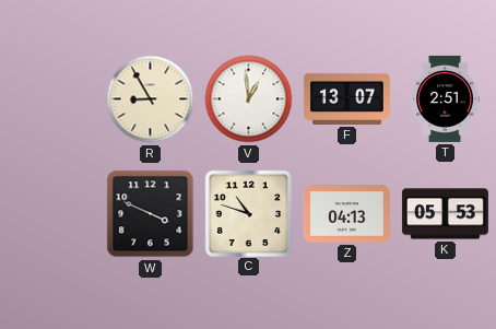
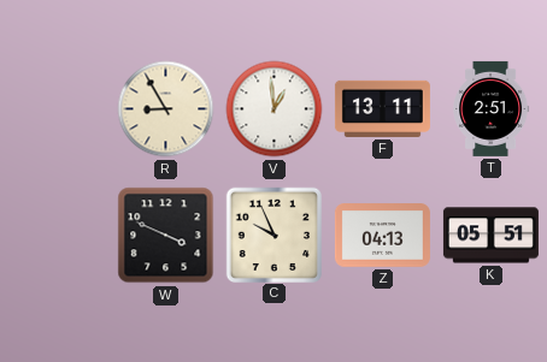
F: 13:07 -> 13:11
C: 10:48 -> 9:56
K: 05:53 -> 05:51
